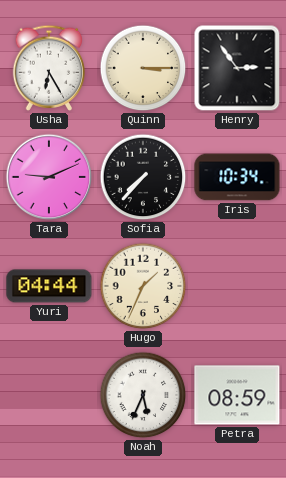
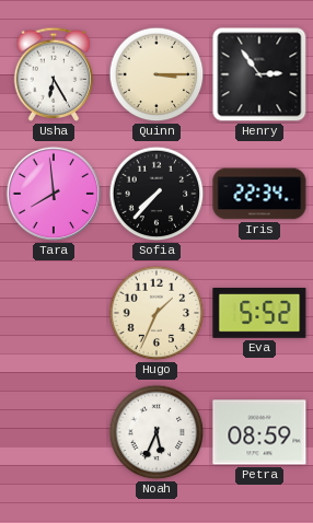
Tara: 9:11 -> 7:59
Iris: 10:34 -> 22:34
Yuri: 04:44 -> none
Eva: none -> 5:52
